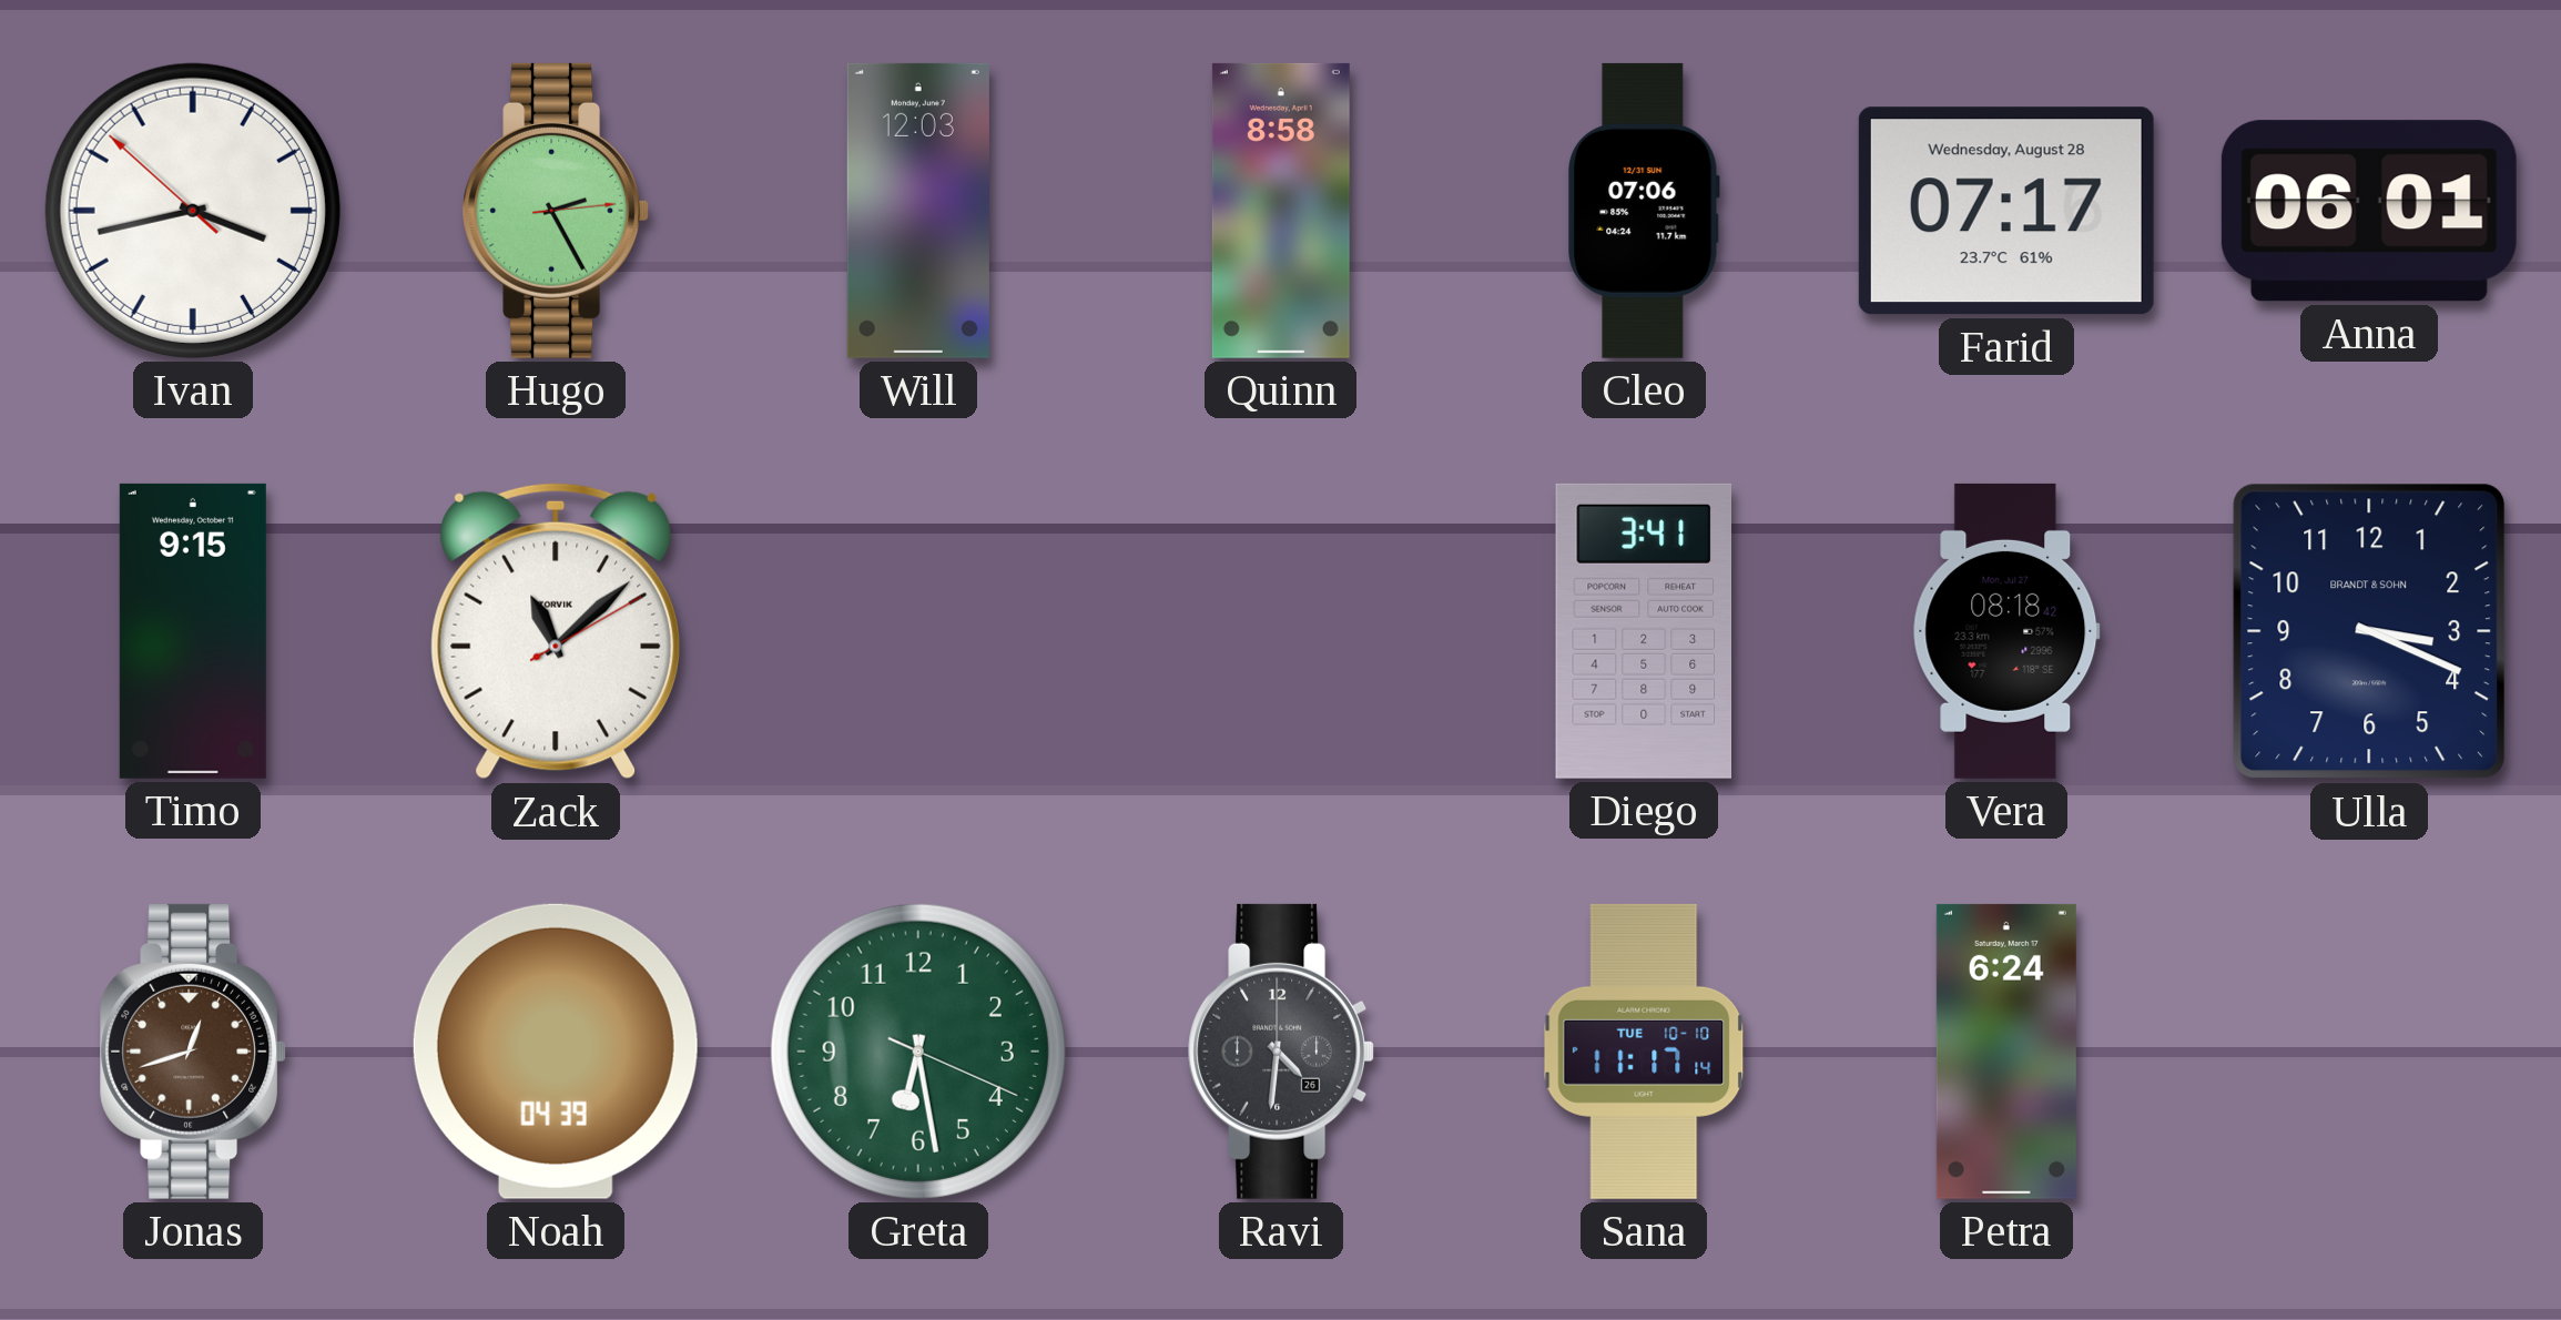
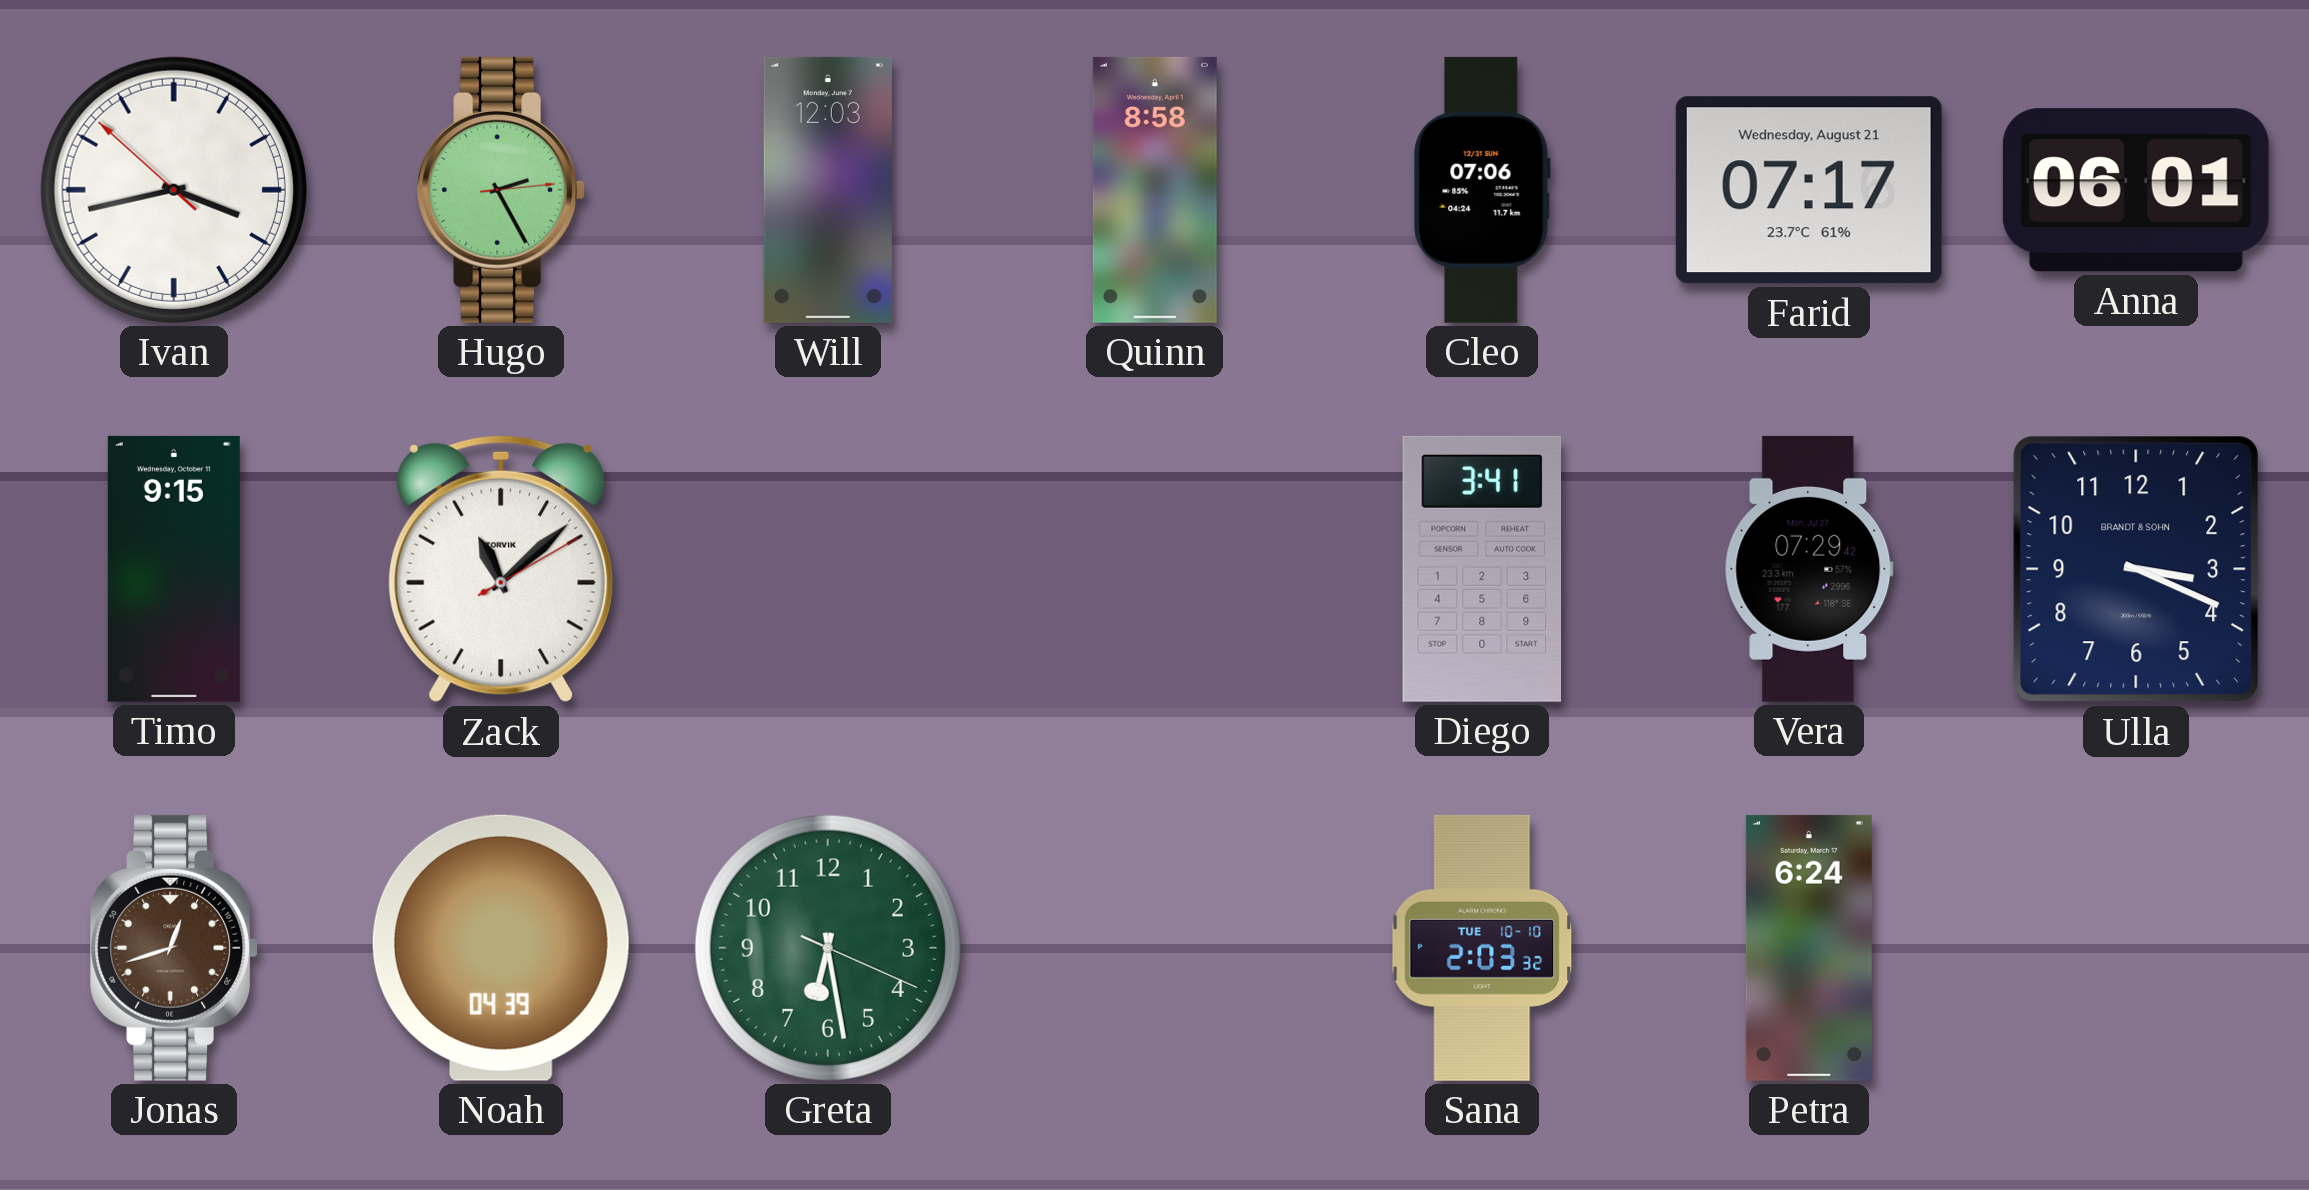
Farid date: Wednesday, August 28 -> Wednesday, August 21
Vera: 08:18 -> 07:29
Ravi: 4:31 -> none
Sana: 11:17 -> 2:03
